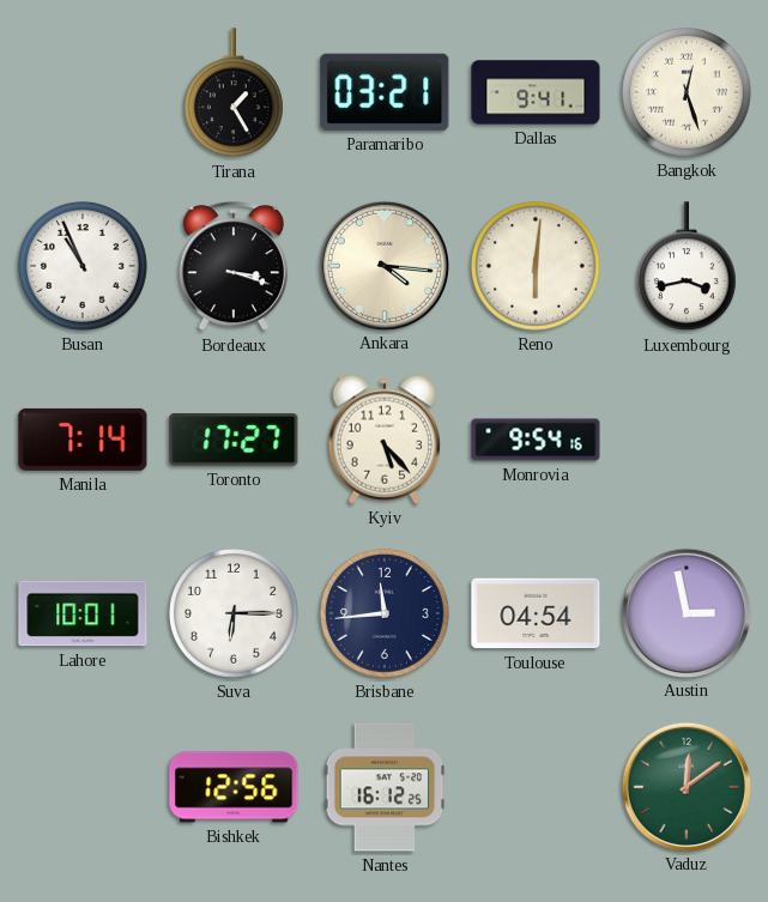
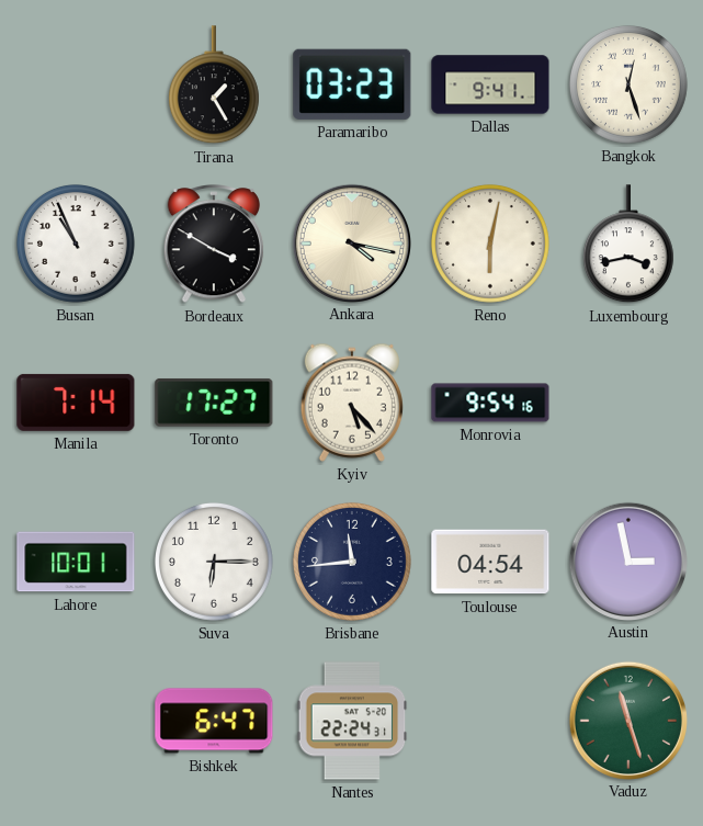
Paramaribo: 03:21 -> 03:23
Bordeaux: 3:18 -> 3:50
Ankara: 4:16 -> 4:17
Reno: 6:01 -> 6:02
Bishkek: 12:56 -> 6:47
Nantes: 16:12 -> 22:24
Vaduz: 12:09 -> 11:27
